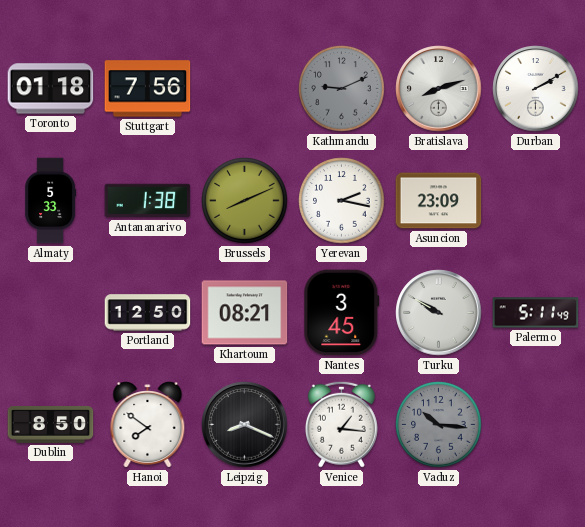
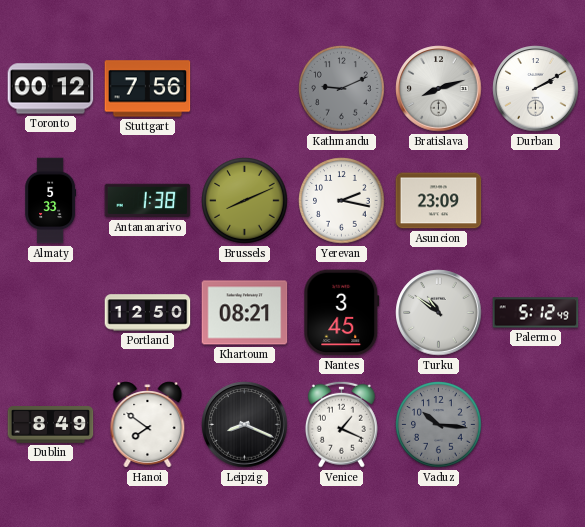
Toronto: 01:18 -> 00:12
Turku: 9:50 -> 10:51
Palermo: 5:11 -> 5:12
Dublin: 8:50 -> 8:49
Venice: 1:16 -> 1:19
